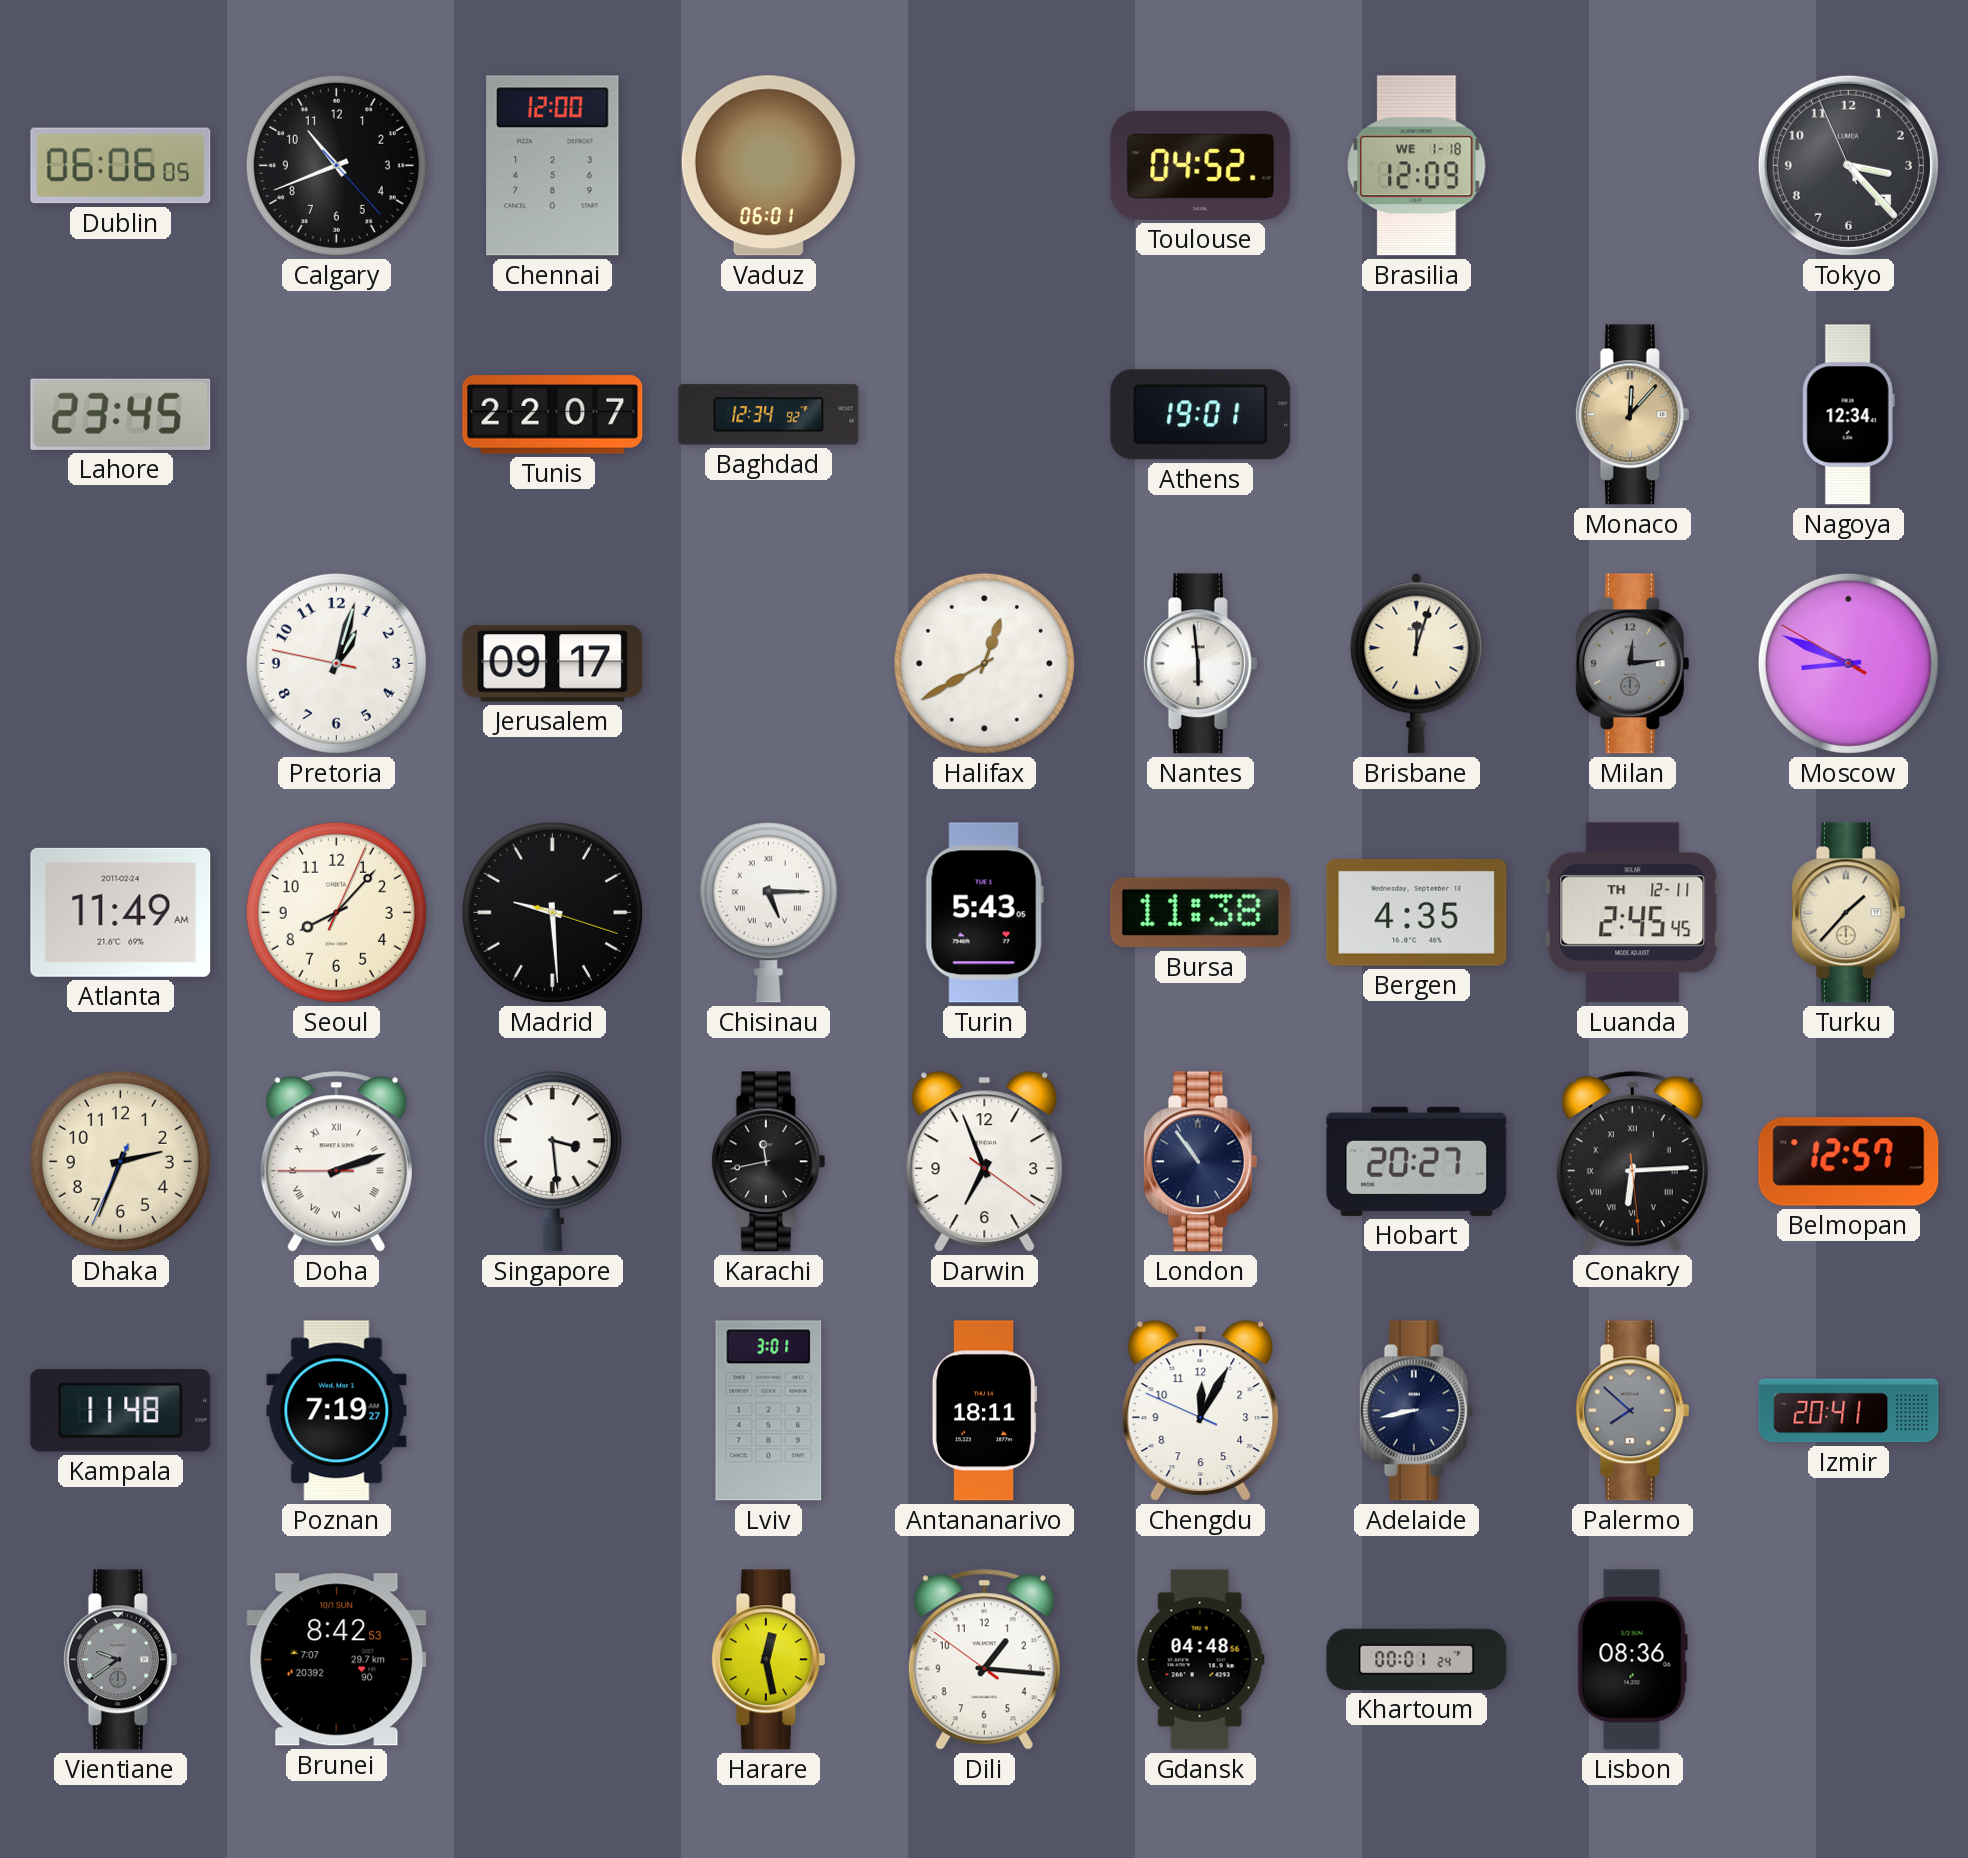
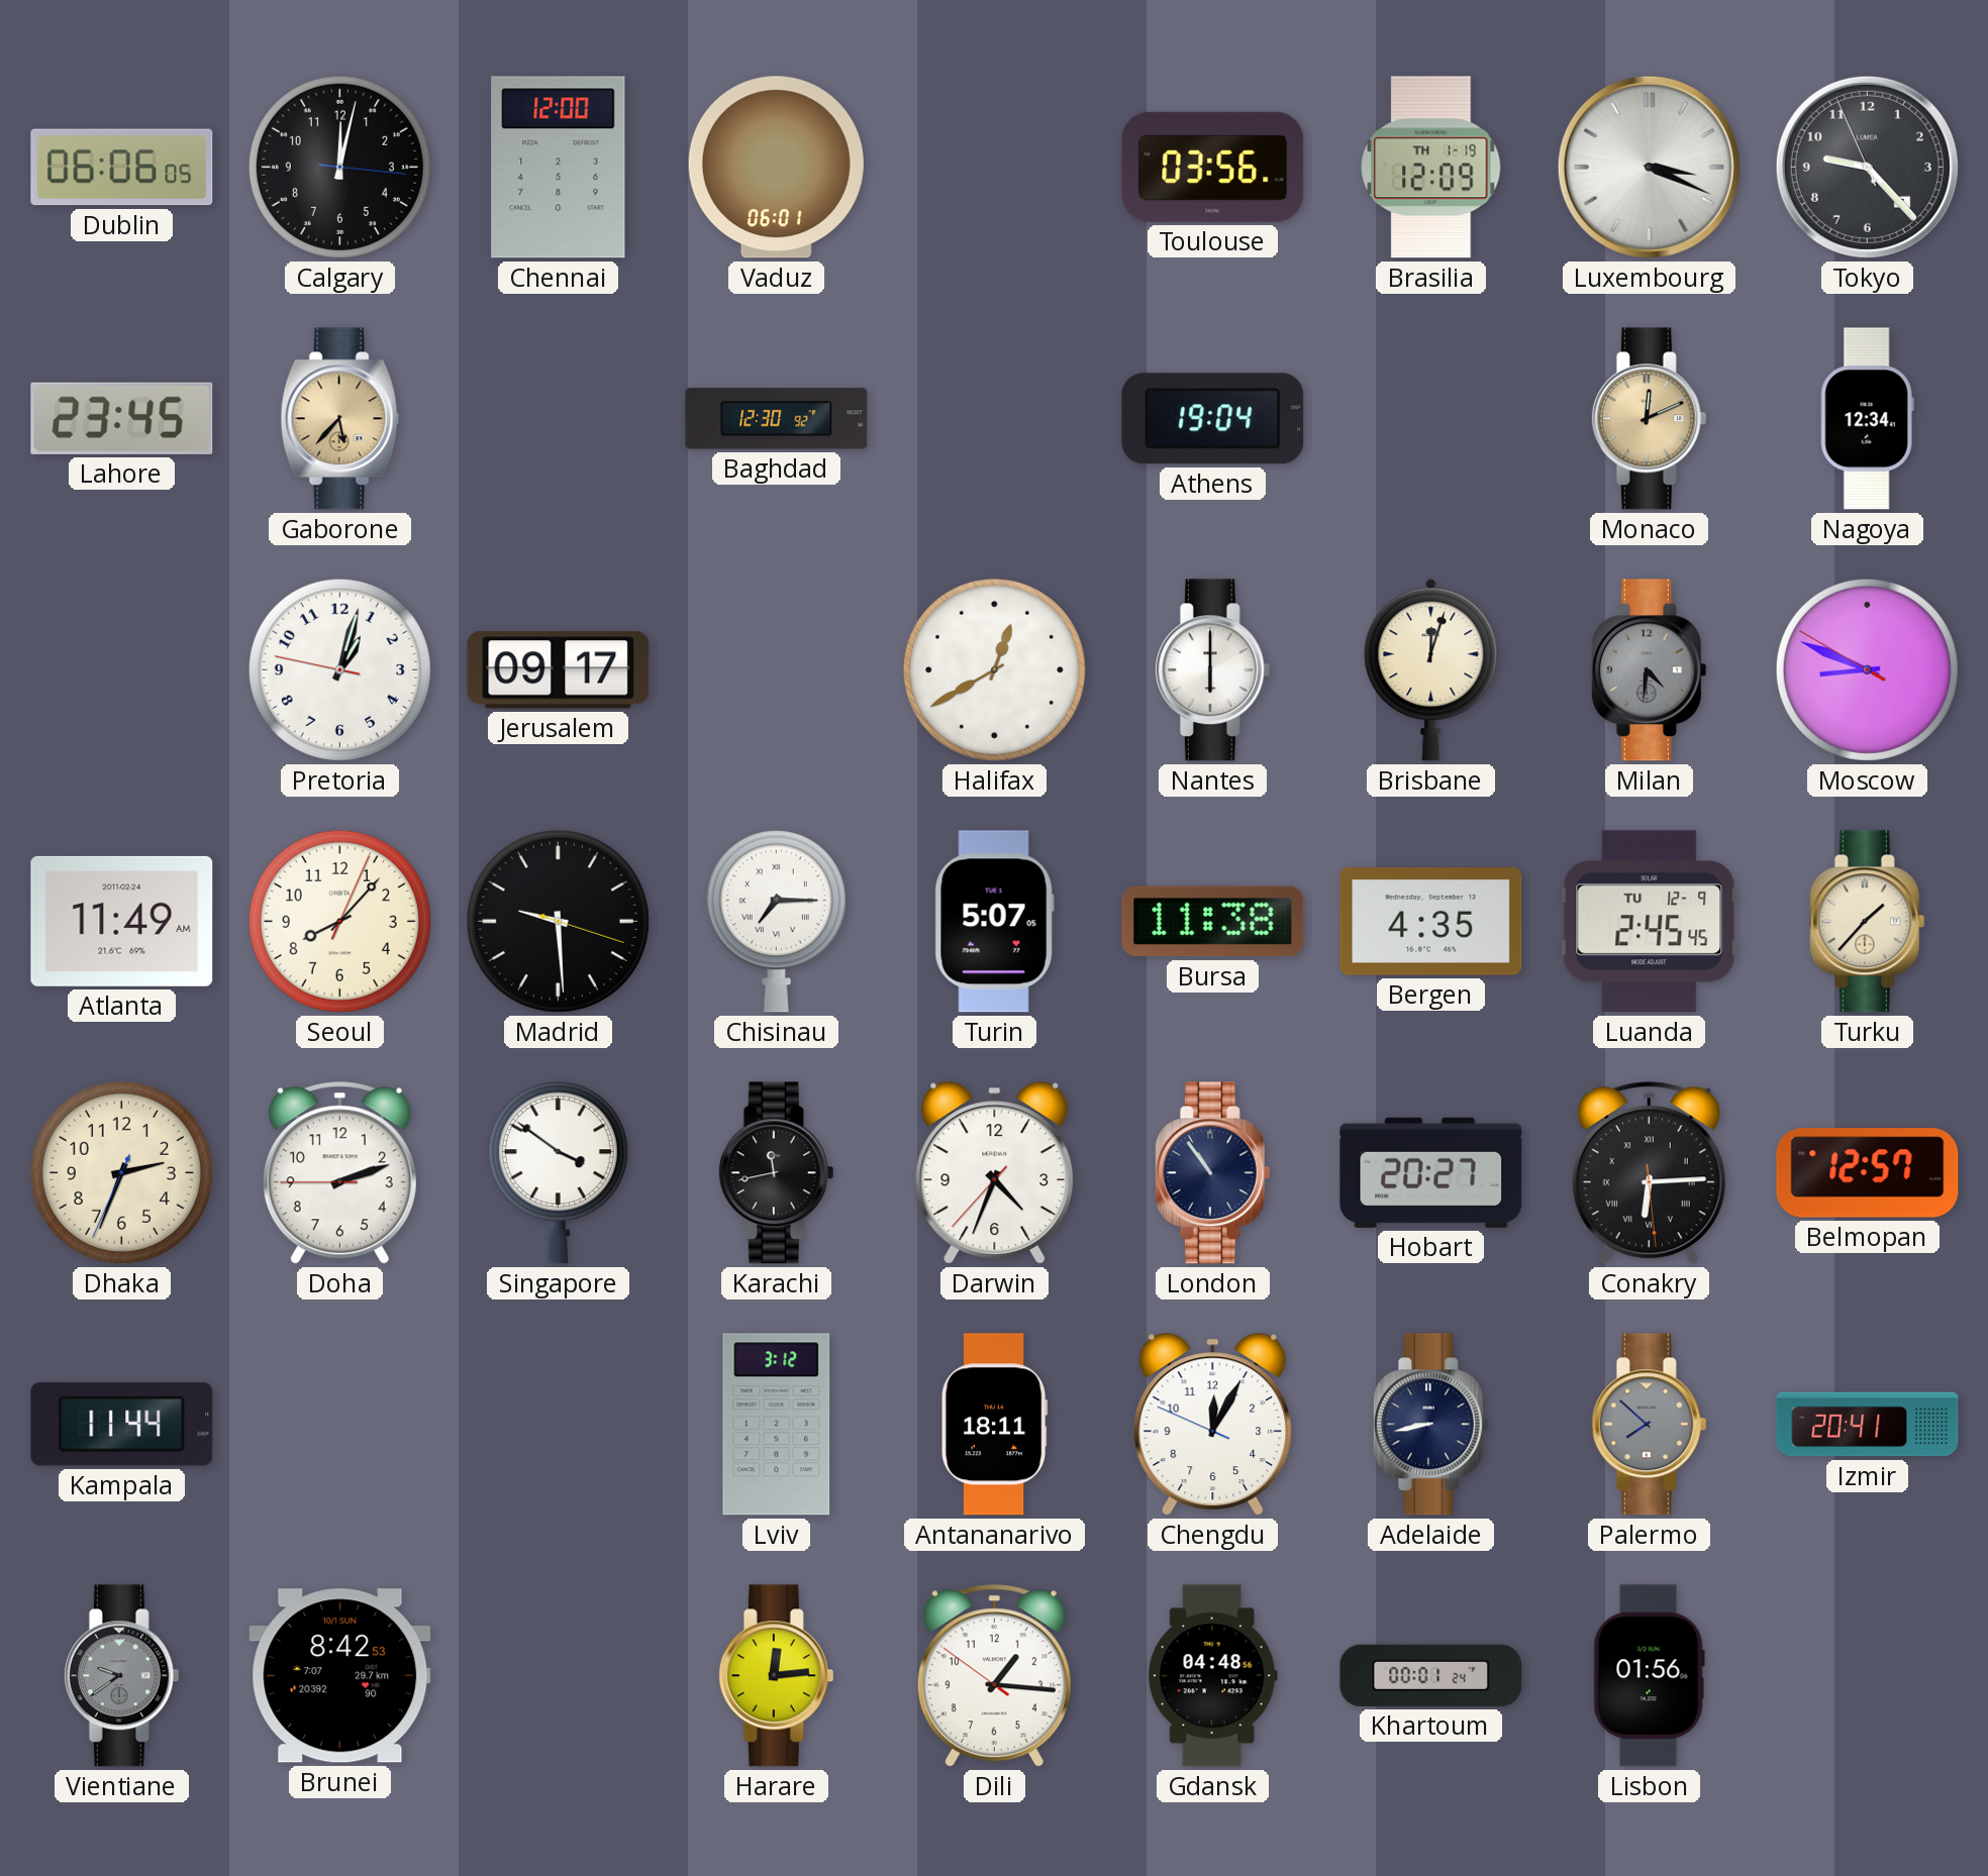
Calgary: 10:41 -> 12:02
Toulouse: 04:52 -> 03:56
Brasilia date: WE 1-18 -> TH 1-19
Luxembourg: none -> 3:19
Tokyo: 3:22 -> 9:22
Gaborone: none -> 5:37
Tunis: 22:07 -> none
Baghdad: 12:34 -> 12:30
Athens: 19:01 -> 19:04
Monaco: 12:07 -> 12:11
Nantes: 5:59 -> 6:00
Milan: 12:14 -> 4:31
Chisinau: 5:15 -> 7:15
Turin: 5:43 -> 5:07
Luanda date: TH 12-11 -> TU 12-9
Doha numerals: Roman -> Arabic
Singapore: 3:29 -> 3:51
Darwin: 6:56 -> 4:33
Kampala: 11:48 -> 11:44
Poznan: 7:19 -> none
Lviv: 3:01 -> 3:12
Harare: 12:28 -> 12:14
Lisbon: 08:36 -> 01:56
